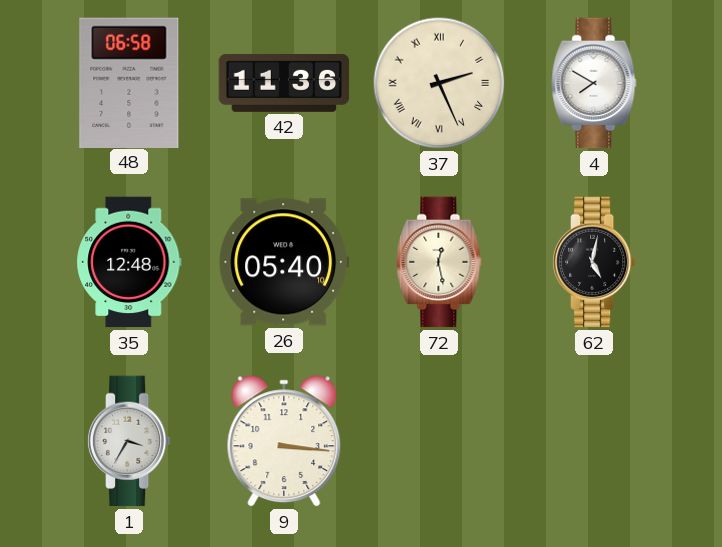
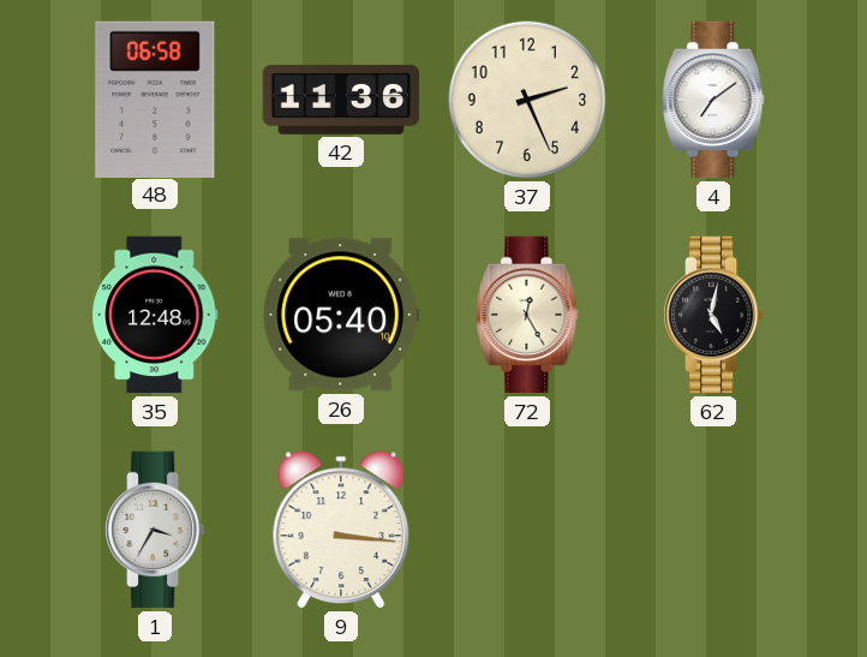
37 numerals: Roman -> Arabic
4: 7:50 -> 7:09
72: 12:28 -> 12:25
